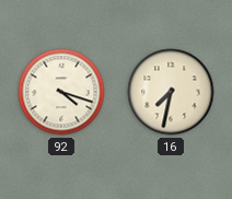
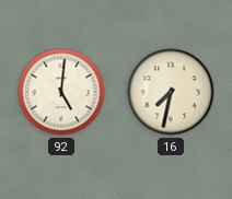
92: 4:18 -> 5:01
